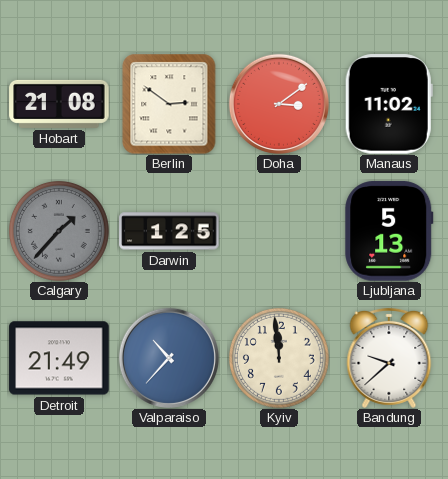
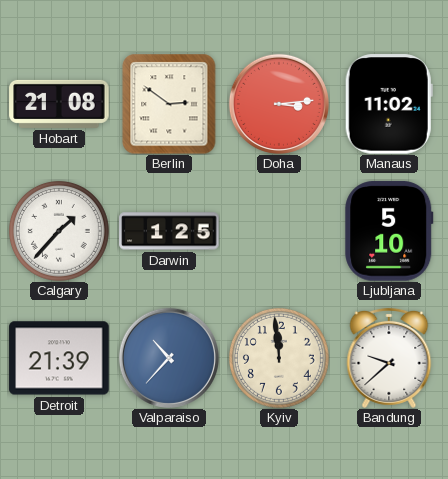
Doha: 3:09 -> 3:14
Calgary dial: grey -> white
Ljubljana: 5:13 -> 5:10
Detroit: 21:49 -> 21:39
